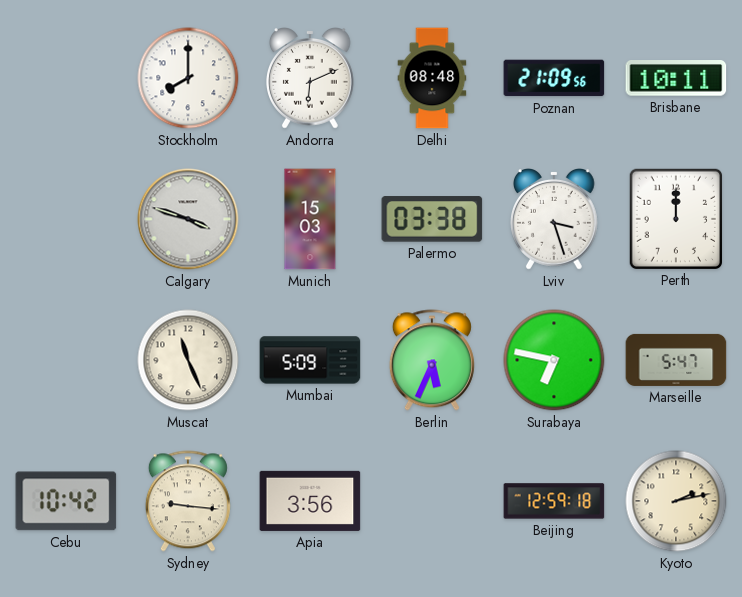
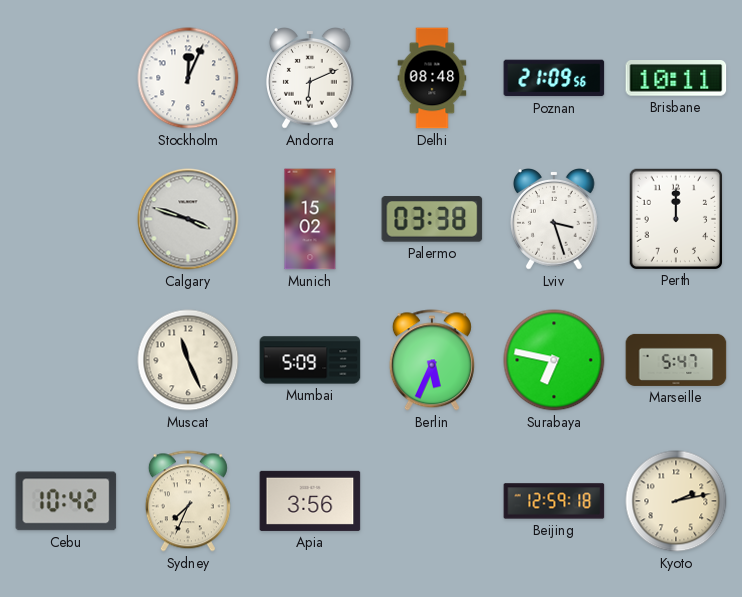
Stockholm: 8:00 -> 12:04
Munich: 15:03 -> 15:02
Sydney: 9:16 -> 7:34
